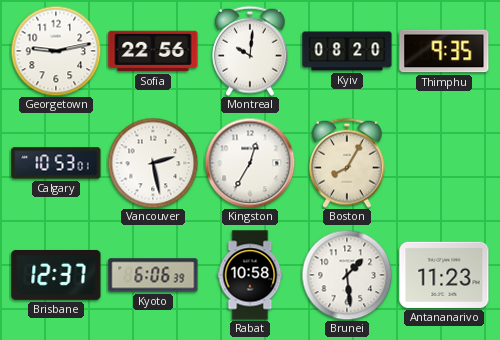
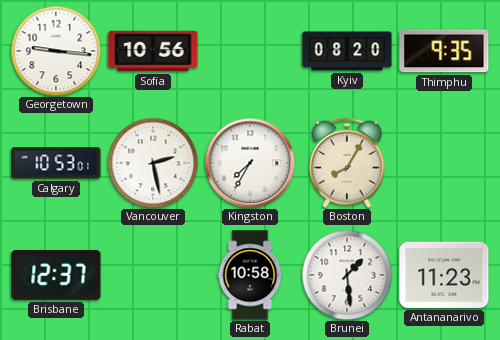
Georgetown: 9:13 -> 9:16
Sofia: 22:56 -> 10:56
Montreal: 10:01 -> none
Kingston: 12:35 -> 7:35
Kyoto: 6:06 -> none
